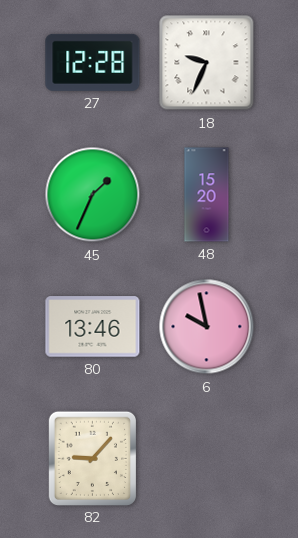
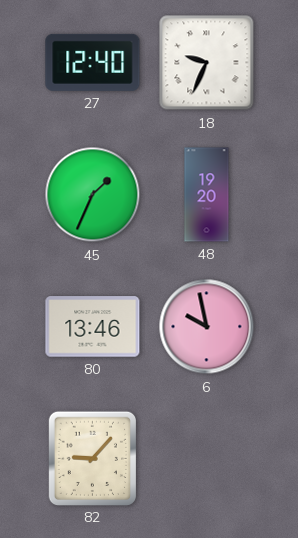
27: 12:28 -> 12:40
48: 15:20 -> 19:20
